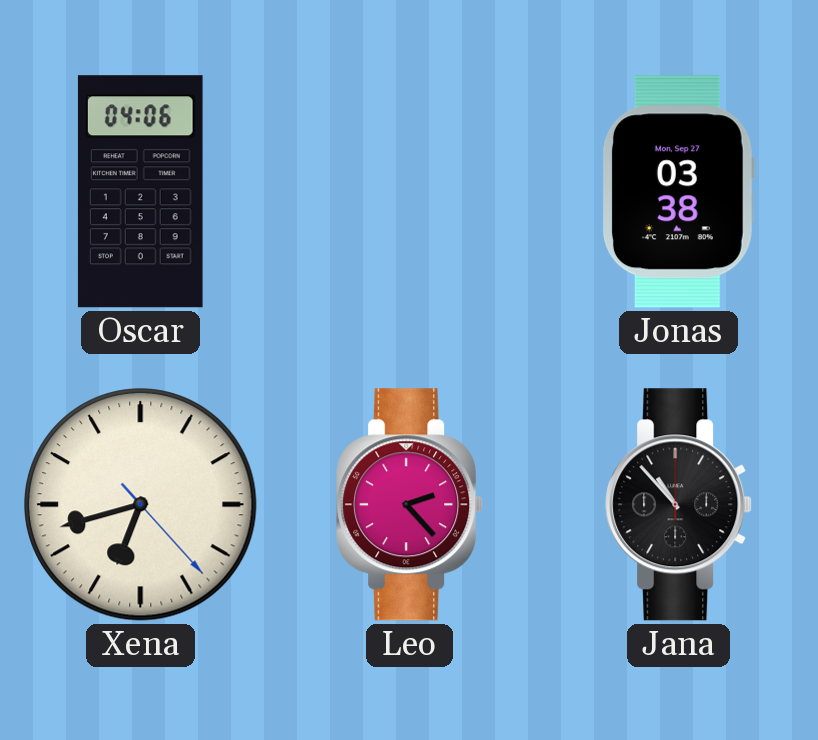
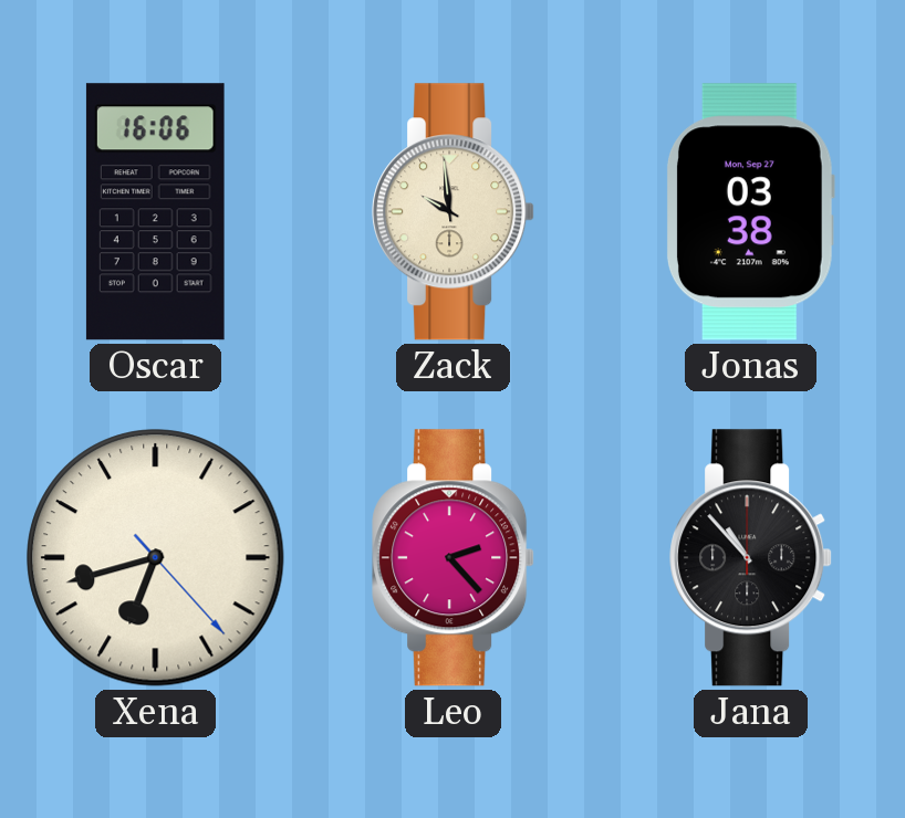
Oscar: 04:06 -> 16:06
Zack: none -> 9:59
